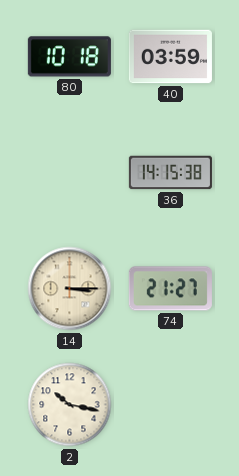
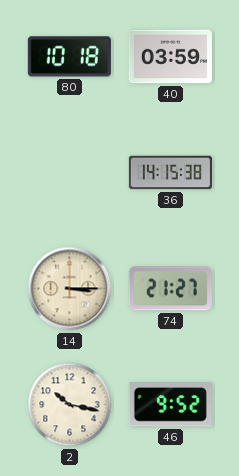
46: none -> 9:52
